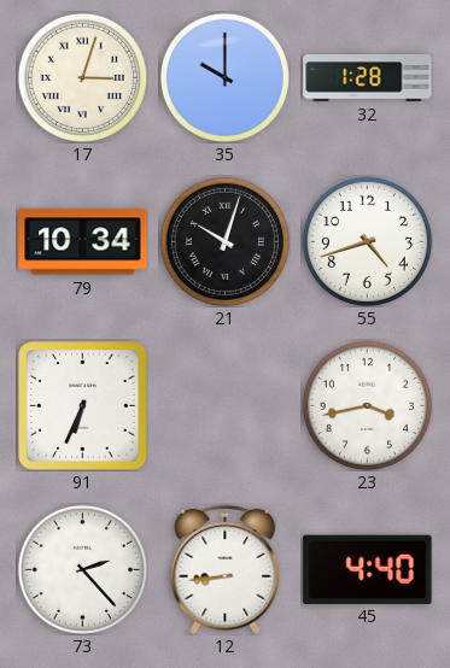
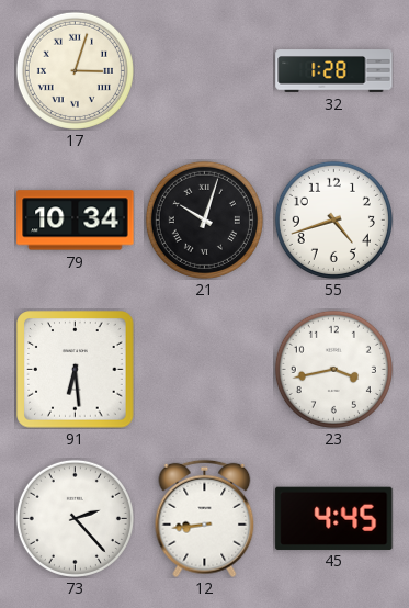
35: 10:00 -> none
91: 6:34 -> 6:29
45: 4:40 -> 4:45
